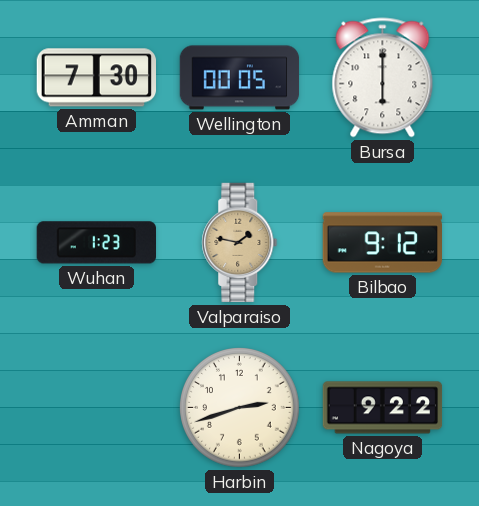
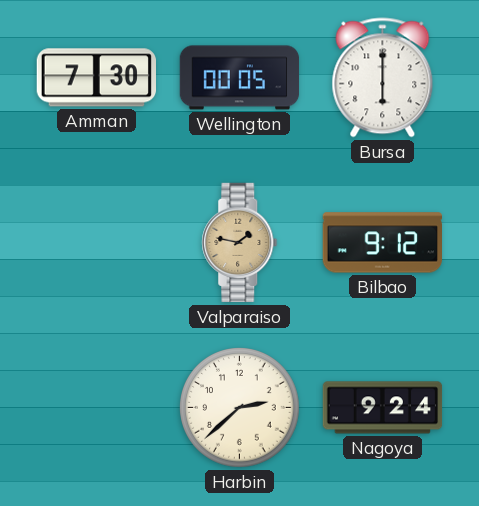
Wuhan: 1:23 -> none
Harbin: 2:42 -> 2:38
Nagoya: 9:22 -> 9:24
